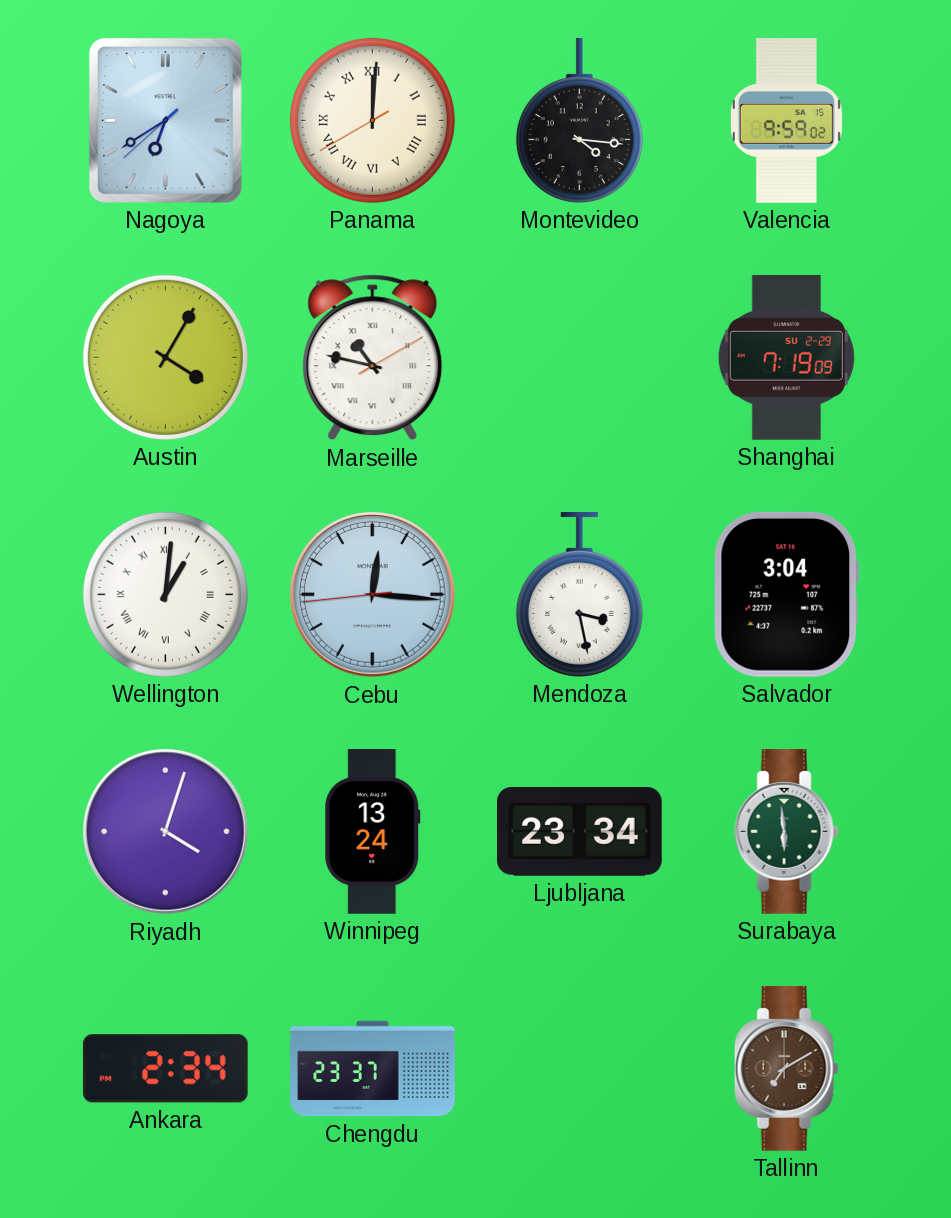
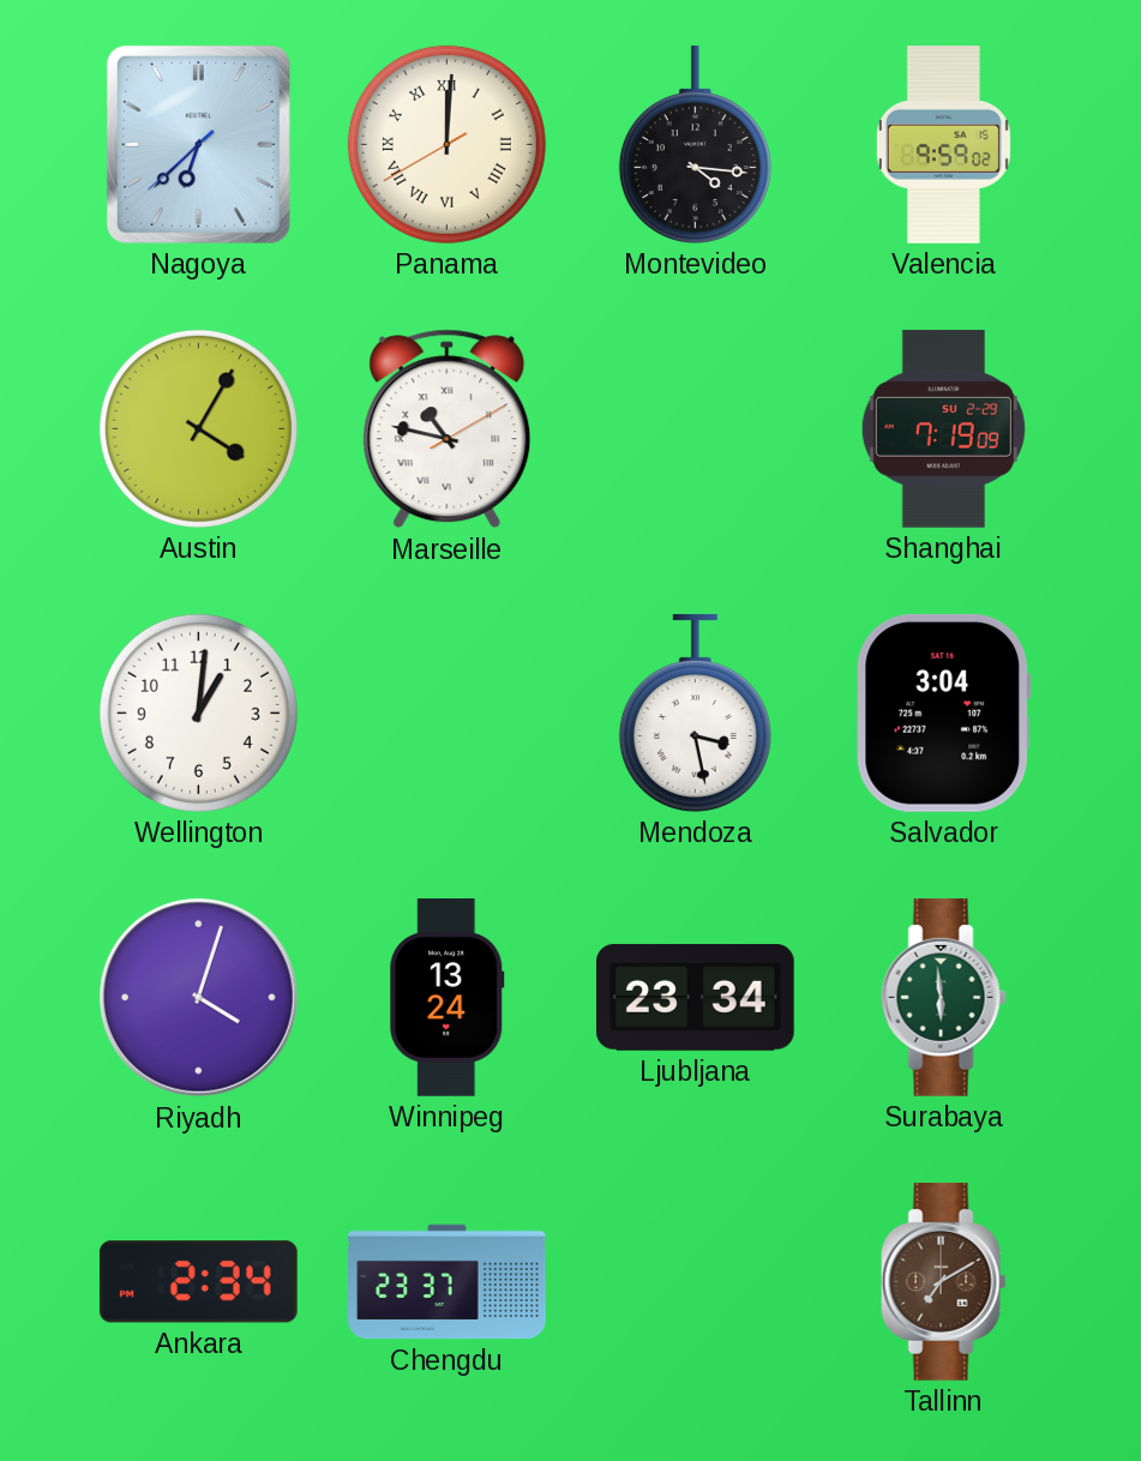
Nagoya: 6:39 -> 6:37
Wellington numerals: Roman -> Arabic
Cebu: 12:15 -> none
